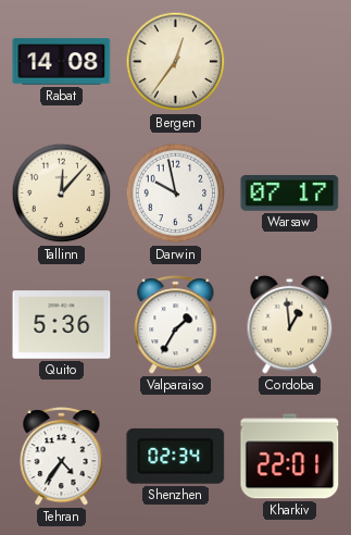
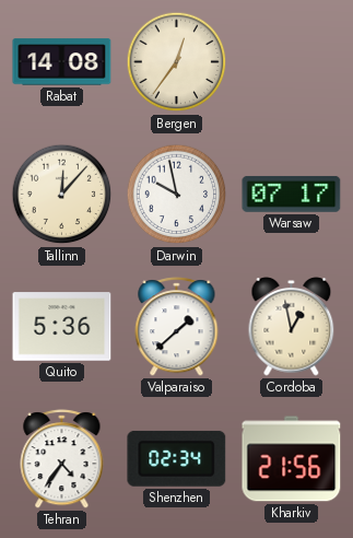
Valparaiso: 1:35 -> 1:38
Cordoba: 12:59 -> 12:58
Kharkiv: 22:01 -> 21:56
